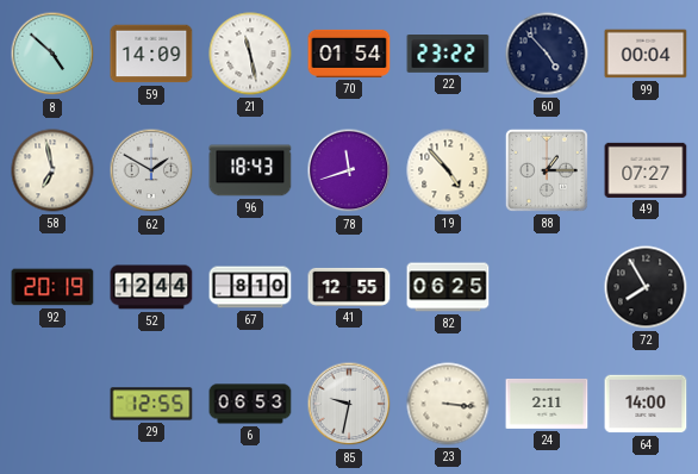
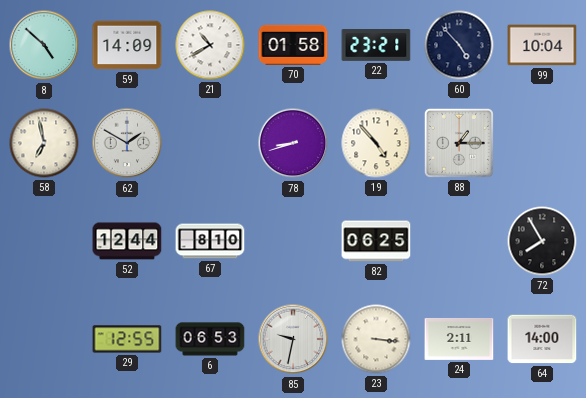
21: 11:28 -> 10:40
70: 01:54 -> 01:58
22: 23:22 -> 23:21
99: 00:04 -> 10:04
96: 18:43 -> none
78: 11:42 -> 8:42
49: 07:27 -> none
92: 20:19 -> none
41: 12:55 -> none
